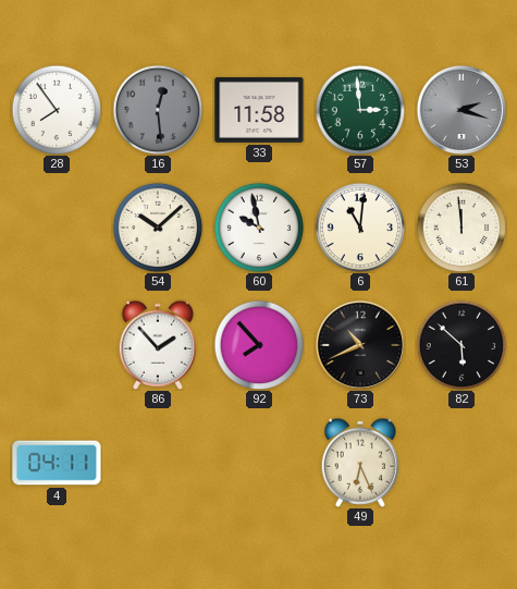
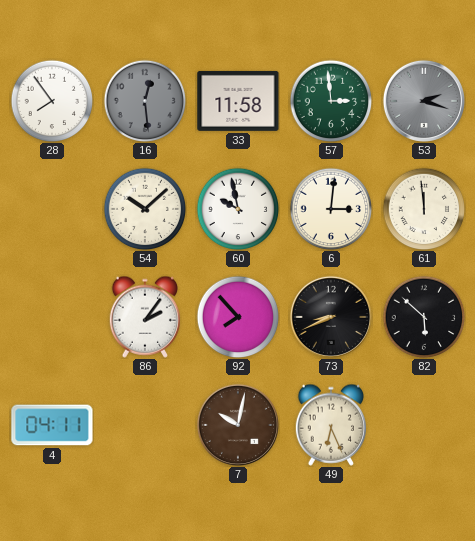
6: 11:01 -> 3:01
86: 1:53 -> 2:06
73: 10:41 -> 8:41
7: none -> 10:02
